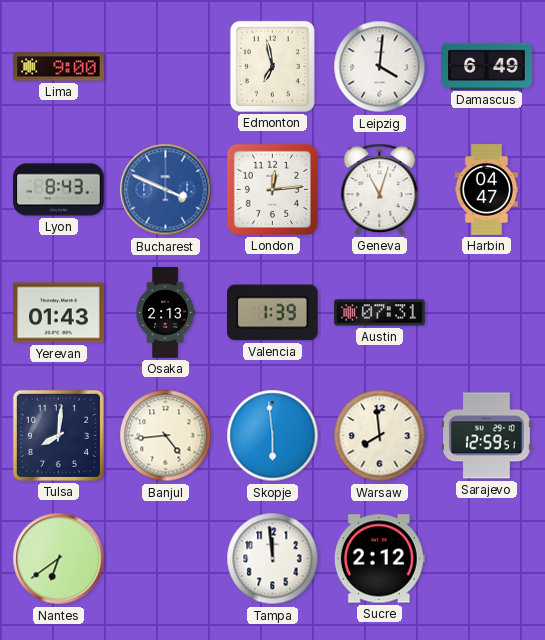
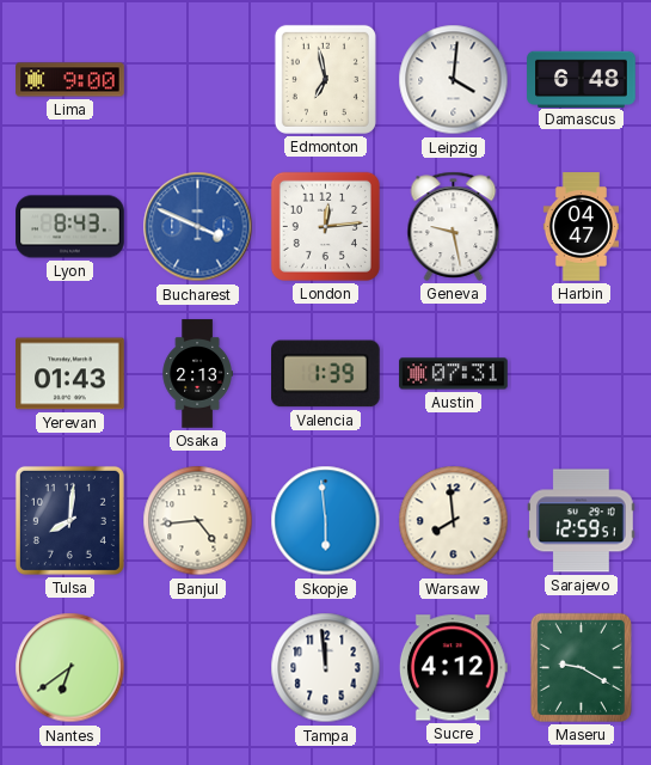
Damascus: 6:49 -> 6:48
Geneva: 11:03 -> 9:28
Sucre: 2:12 -> 4:12
Maseru: none -> 9:20
